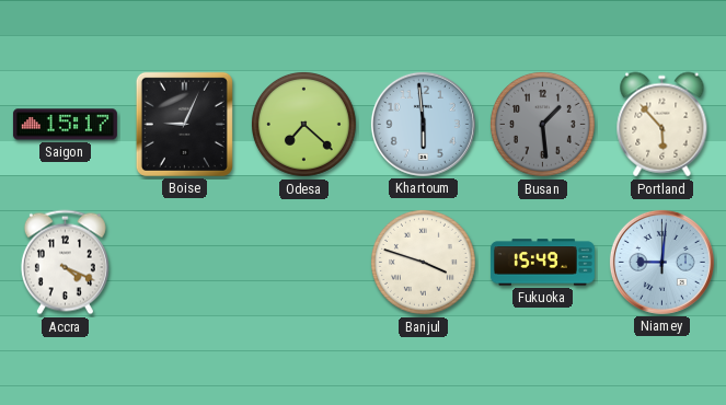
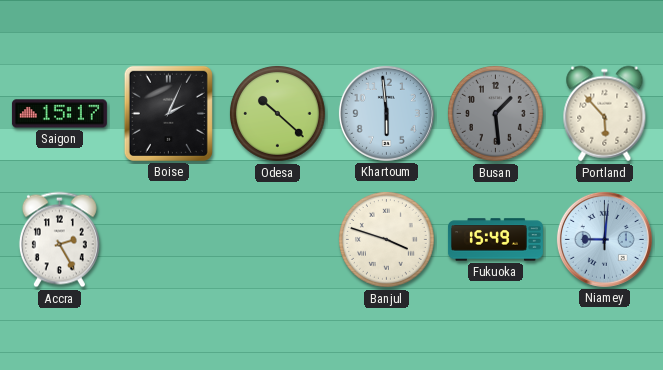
Boise: 9:04 -> 2:04
Odesa: 7:22 -> 10:22
Accra: 4:19 -> 2:25
